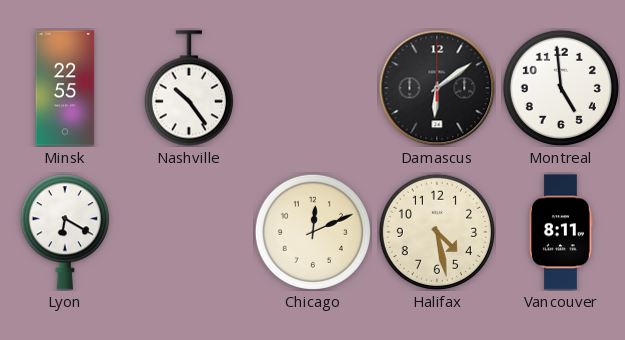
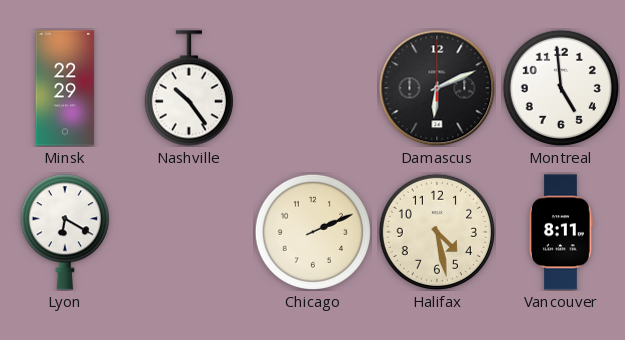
Minsk: 22:55 -> 22:29
Damascus: 6:09 -> 6:11
Chicago: 12:11 -> 2:11
